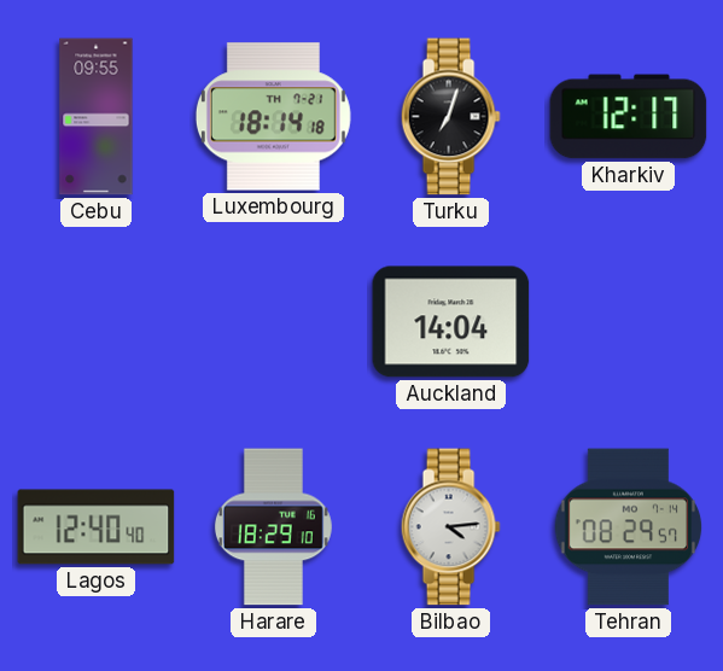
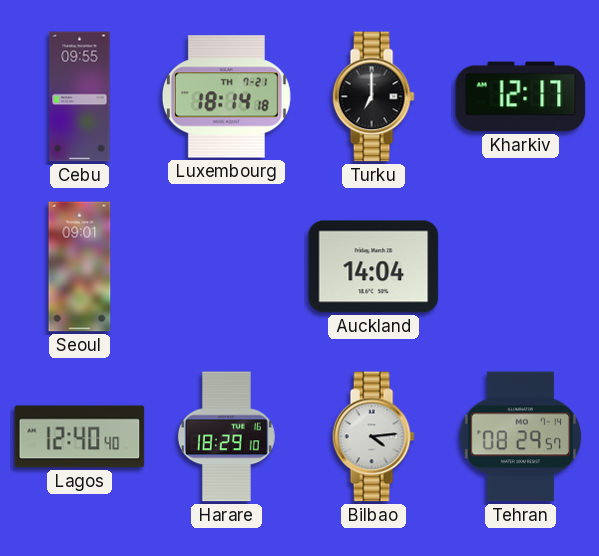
Turku: 7:03 -> 7:00
Seoul: none -> 09:01
